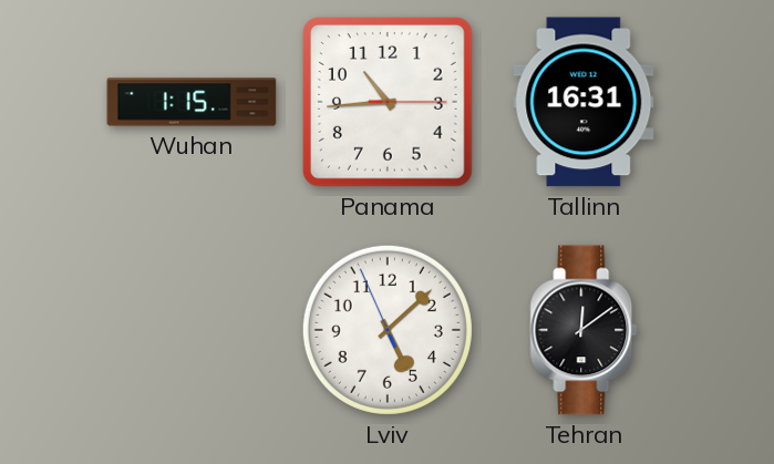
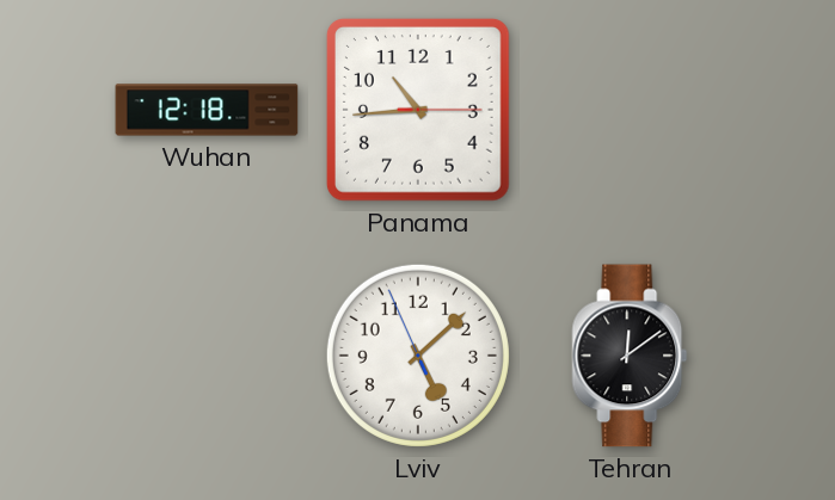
Wuhan: 1:15 -> 12:18
Tallinn: 16:31 -> none
